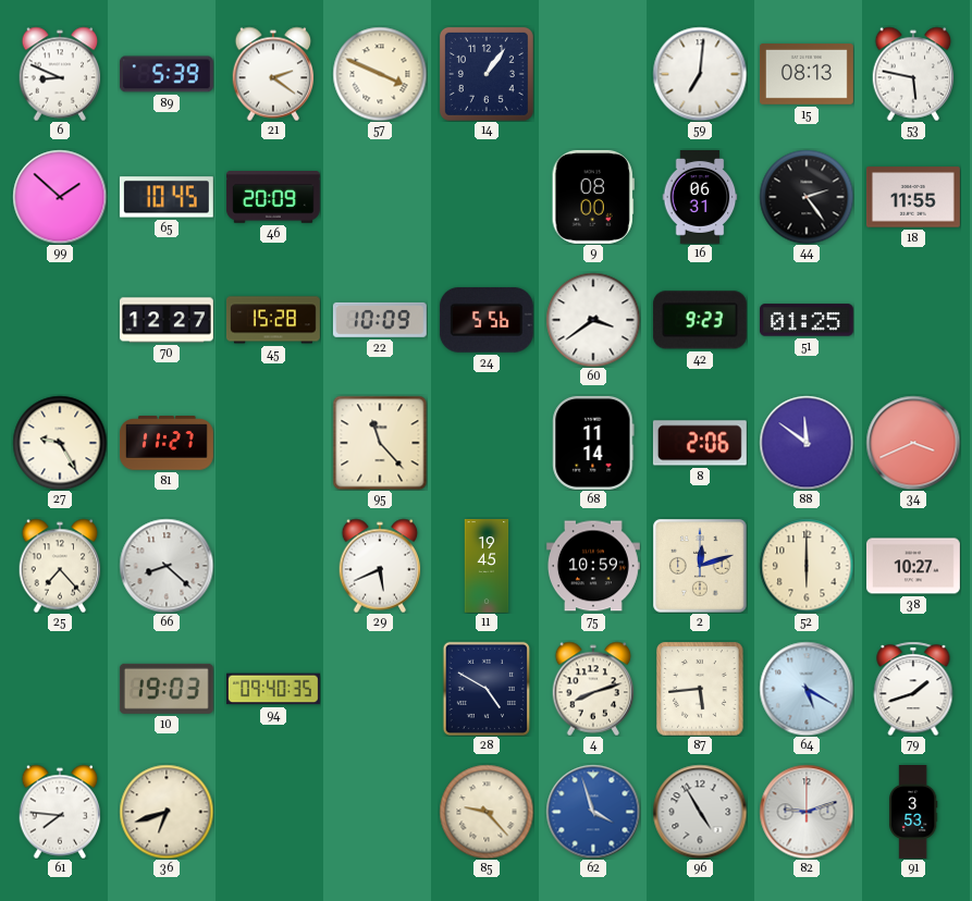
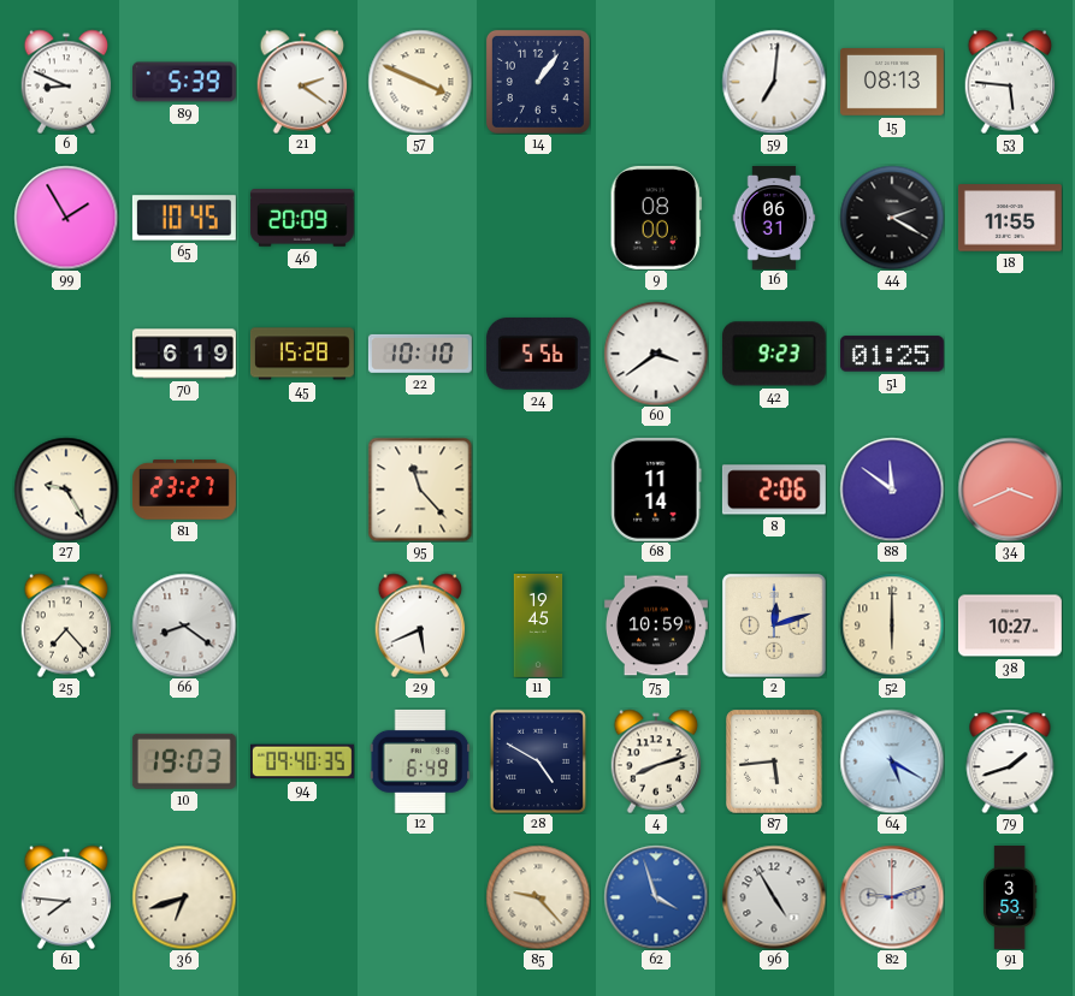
53: 5:47 -> 5:46
99: 1:52 -> 1:55
44: 2:24 -> 2:20
70: 12:27 -> 6:19
22: 10:09 -> 10:10
81: 11:27 -> 23:27
66: 8:22 -> 8:21
12: none -> 6:49
